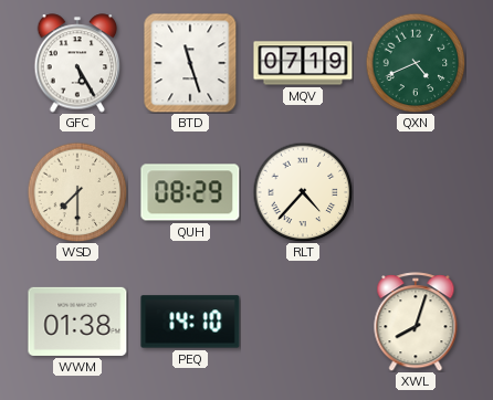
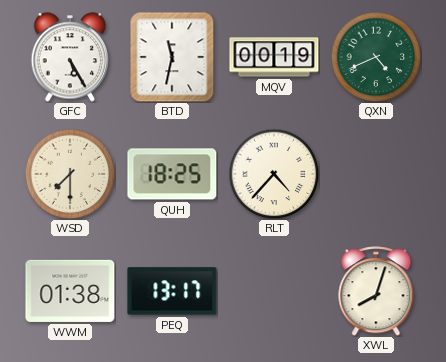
BTD: 11:27 -> 11:32
MQV: 07:19 -> 00:19
QUH: 08:29 -> 18:25
PEQ: 14:10 -> 13:17
